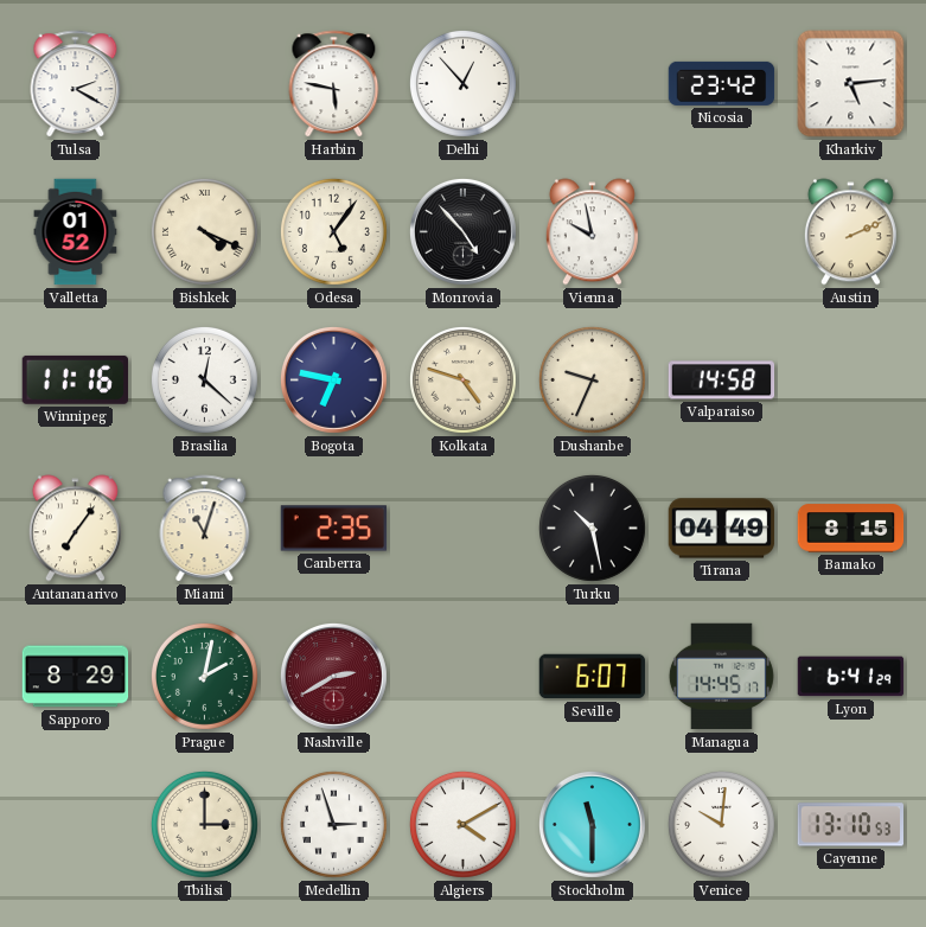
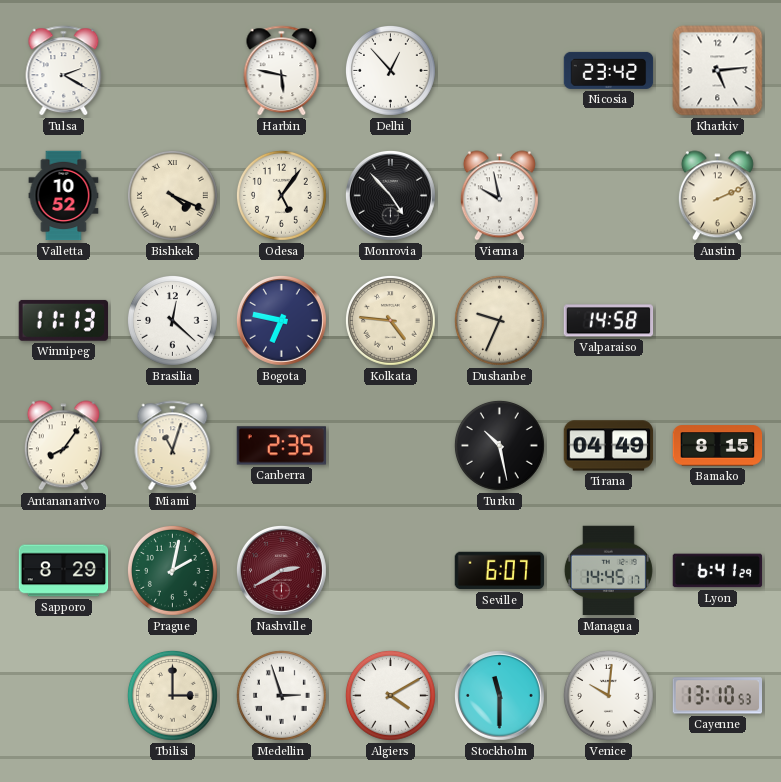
Valletta: 01:52 -> 10:52
Winnipeg: 11:16 -> 11:13
Kolkata: 4:48 -> 4:46
Antananarivo: 7:06 -> 8:06
